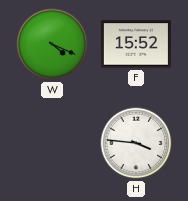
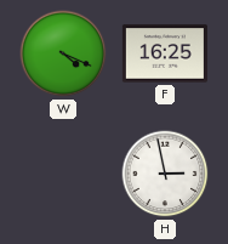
F: 15:52 -> 16:25
H: 3:46 -> 2:58
